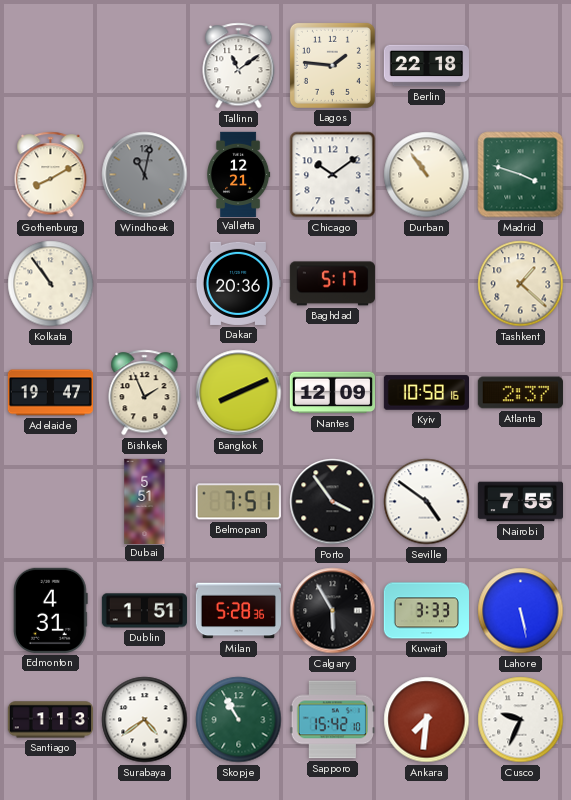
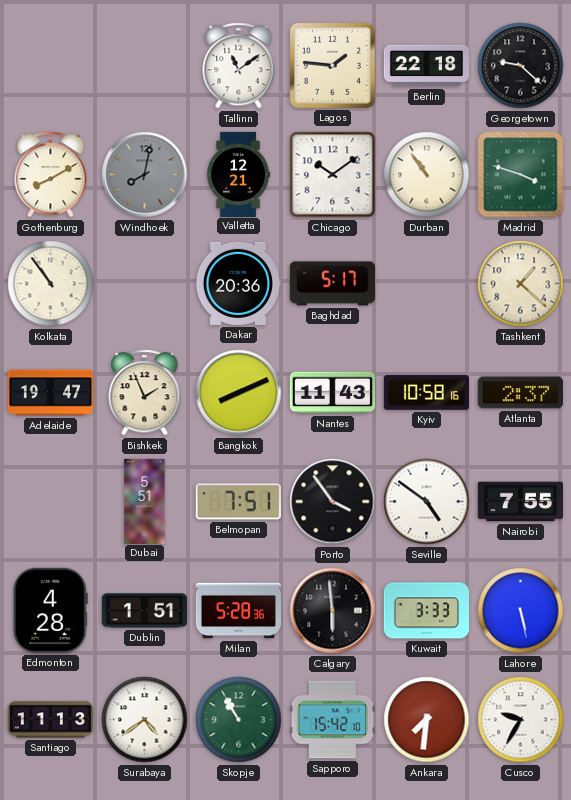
Georgetown: none -> 9:22
Windhoek: 11:02 -> 8:02
Nantes: 12:09 -> 11:43
Edmonton: 4:31 -> 4:28
Calgary: 5:55 -> 5:59
Santiago: 1:13 -> 11:13
Cusco: 9:34 -> 9:35
